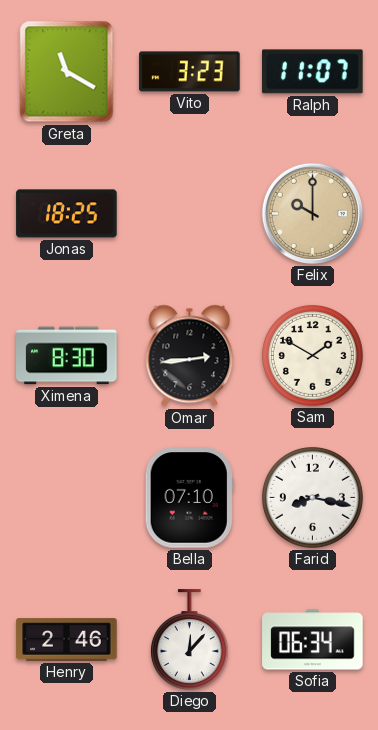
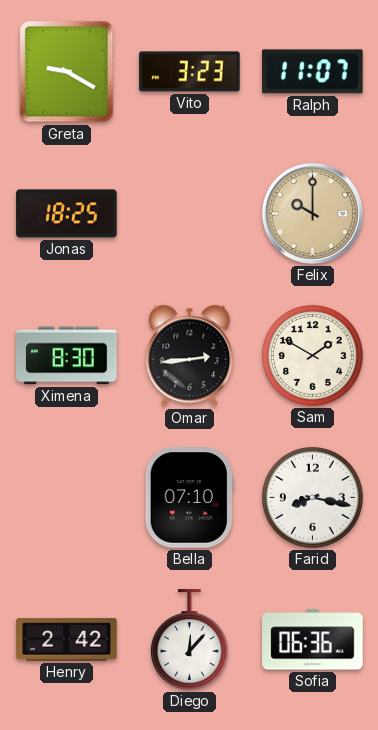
Greta: 11:20 -> 9:20
Henry: 2:46 -> 2:42
Sofia: 06:34 -> 06:36
